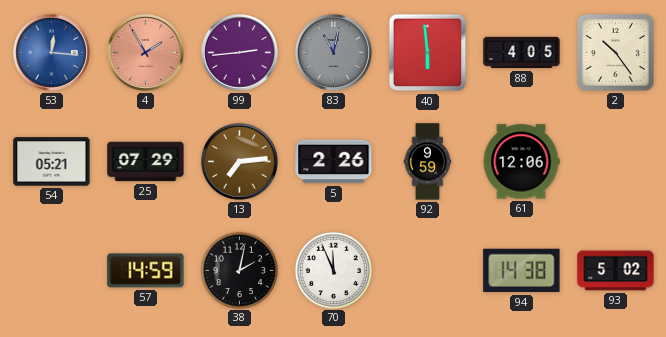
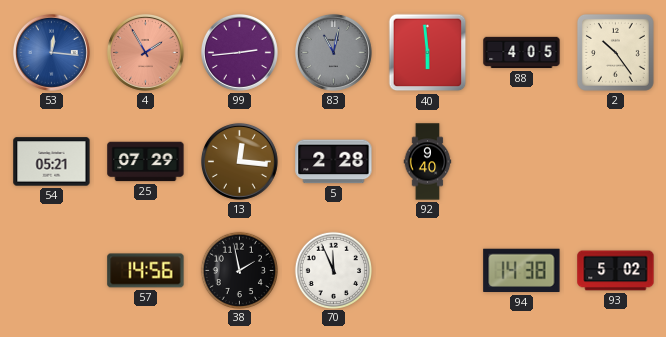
13: 7:14 -> 12:16
5: 2:26 -> 2:28
92: 9:59 -> 9:40
61: 12:06 -> none
57: 14:59 -> 14:56
38: 2:02 -> 1:58
